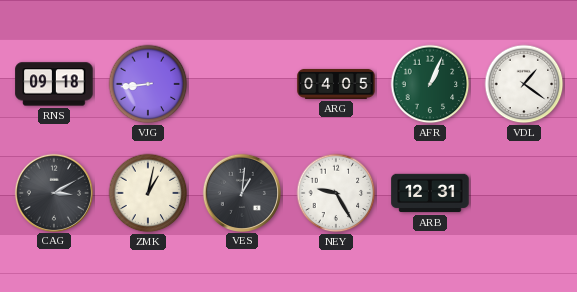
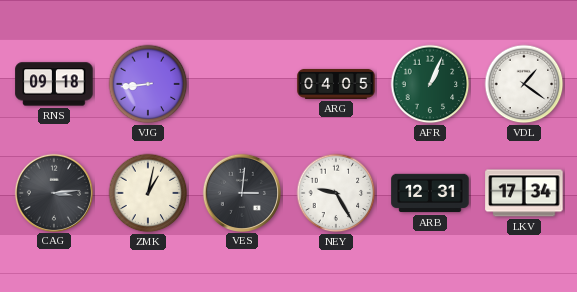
CAG: 3:10 -> 3:14
VES: 1:01 -> 3:01
LKV: none -> 17:34
